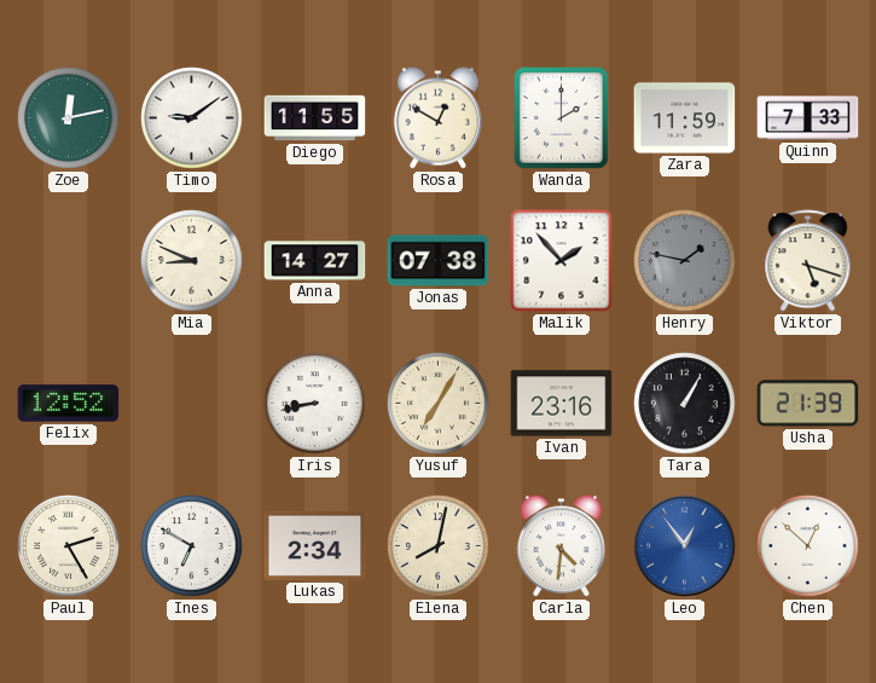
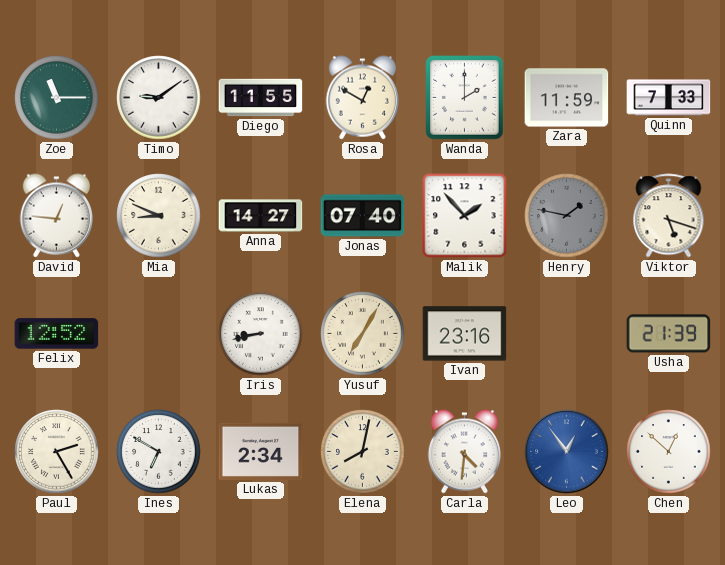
Zoe: 12:13 -> 11:15
David: none -> 12:46
Jonas: 07:38 -> 07:40
Tara: 1:05 -> none
